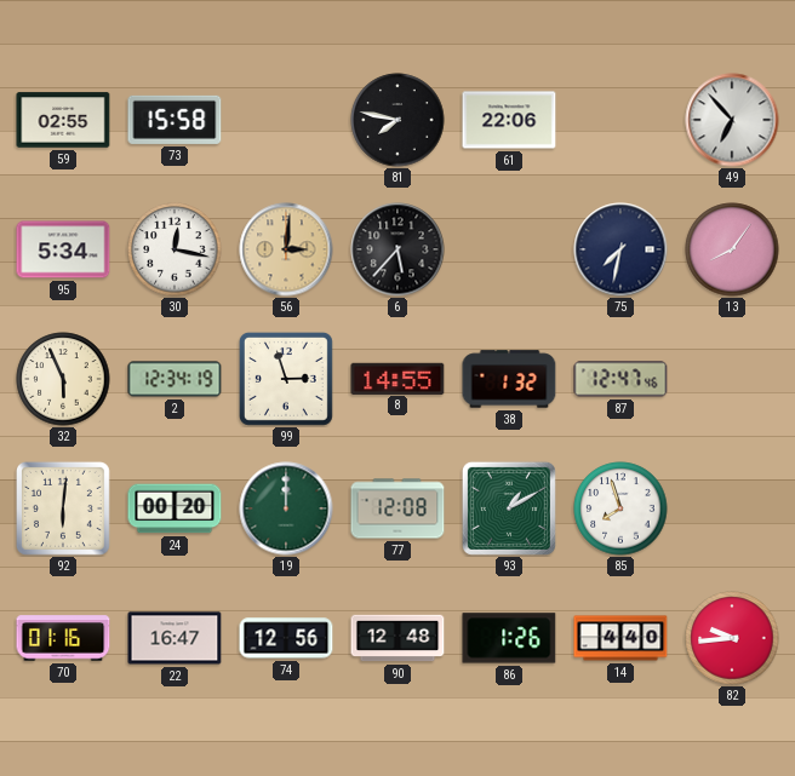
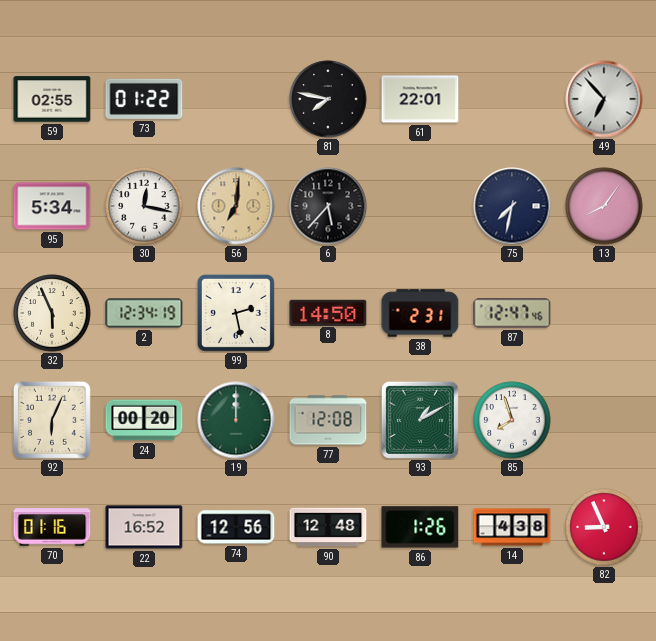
73: 15:58 -> 01:22
61: 22:06 -> 22:01
56: 3:01 -> 7:01
99: 2:57 -> 2:28
8: 14:55 -> 14:50
38: 1:32 -> 2:31
92: 6:01 -> 6:04
22: 16:47 -> 16:52
14: 4:40 -> 4:38
82: 9:44 -> 8:56
